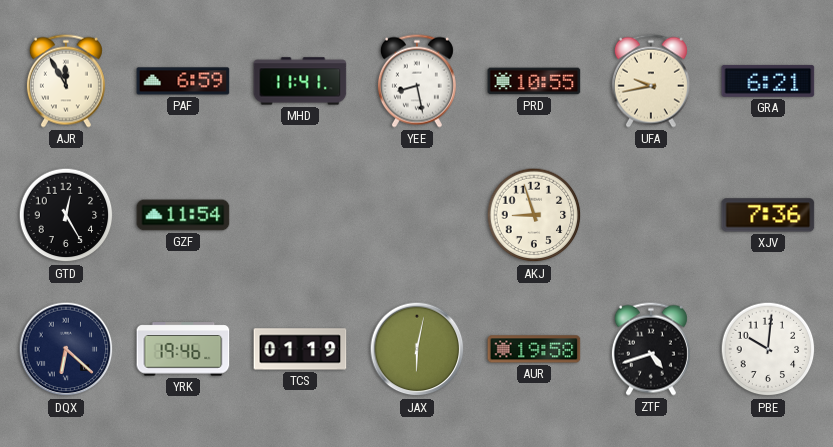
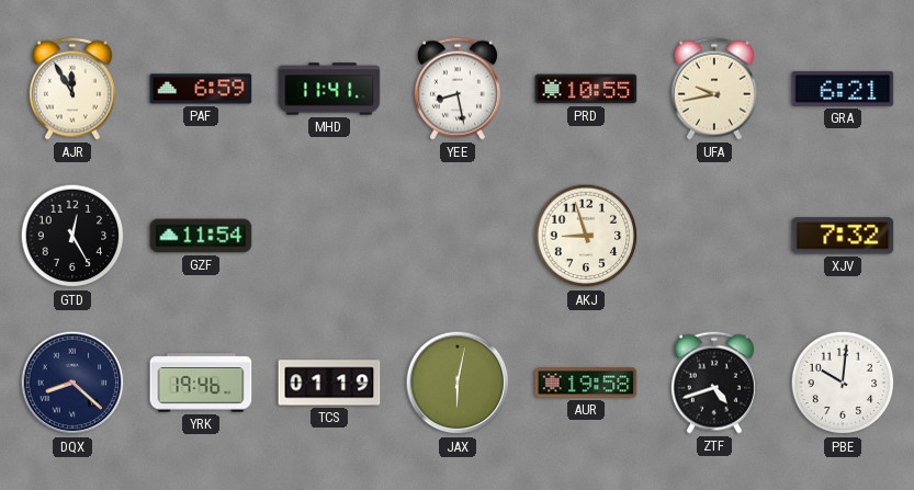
XJV: 7:36 -> 7:32
DQX: 6:22 -> 8:22
